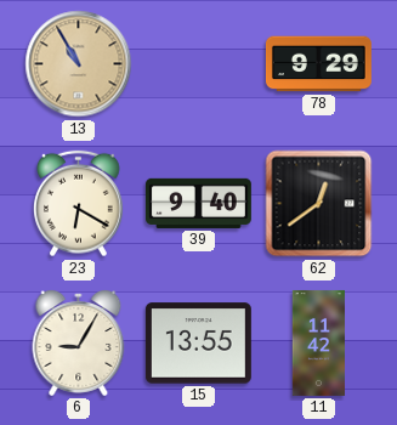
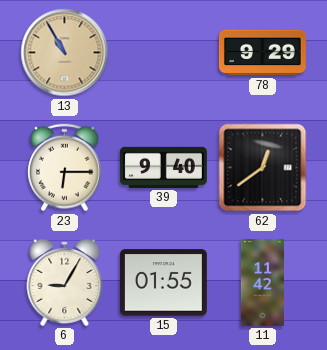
23: 6:20 -> 6:15
15: 13:55 -> 01:55
